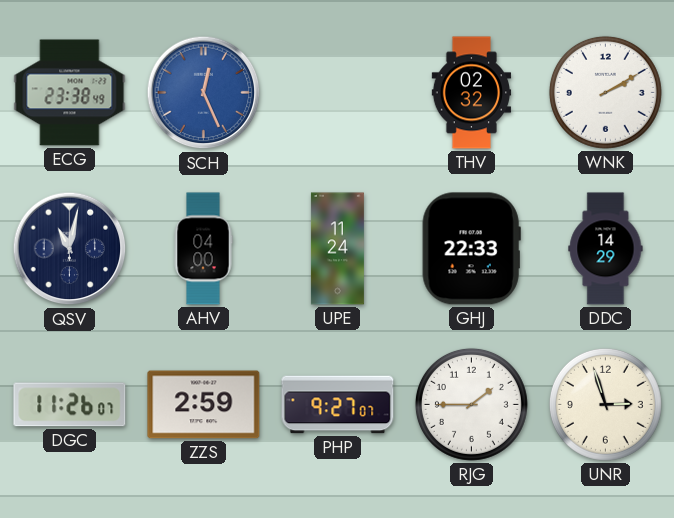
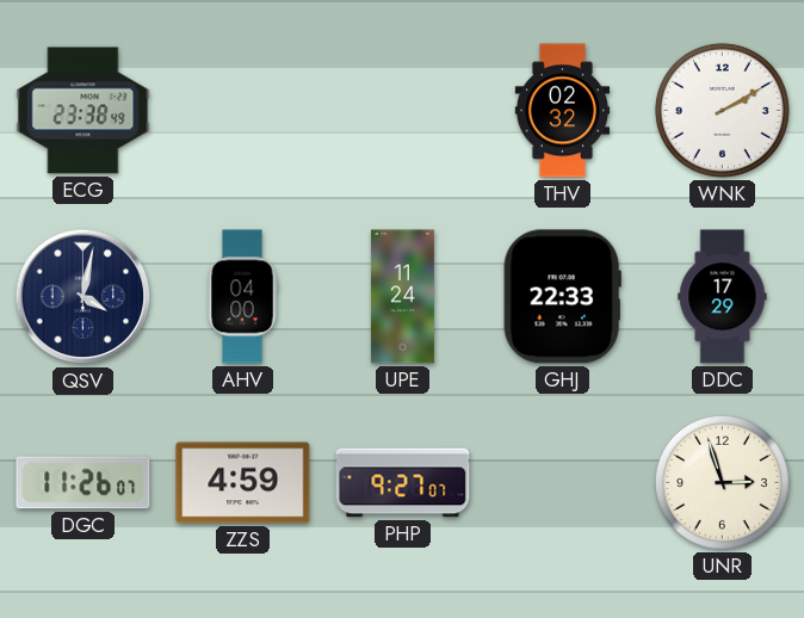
SCH: 12:26 -> none
QSV: 11:02 -> 4:02
DDC: 14:29 -> 17:29
ZZS: 2:59 -> 4:59
RJG: 1:45 -> none
